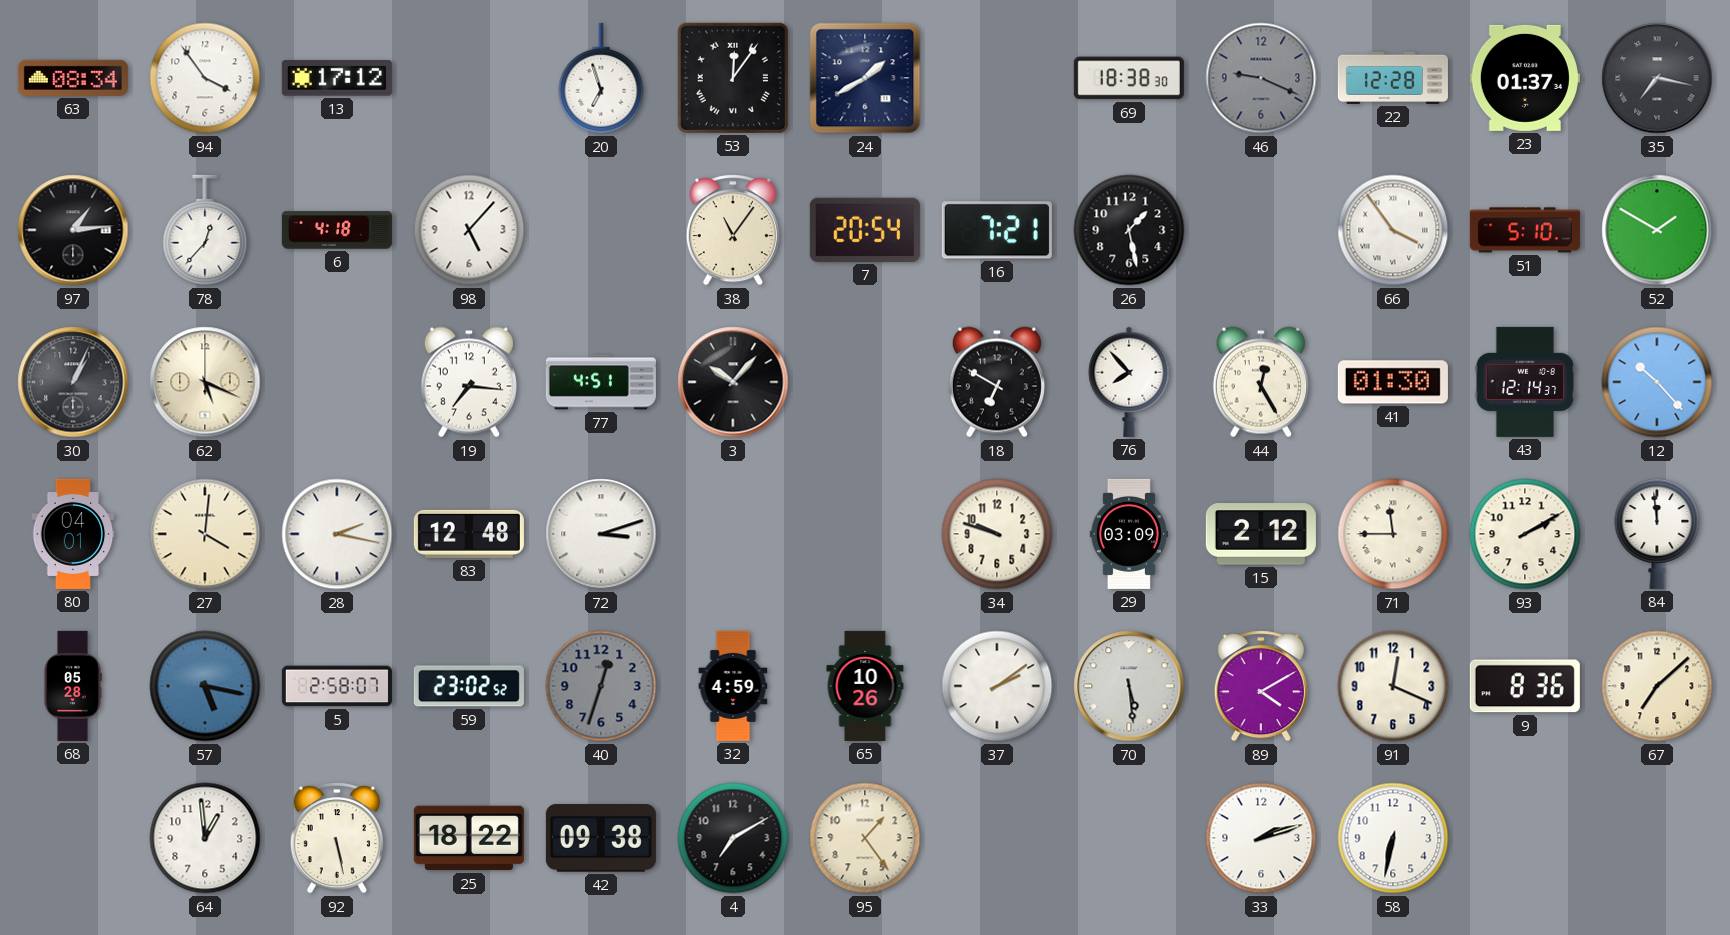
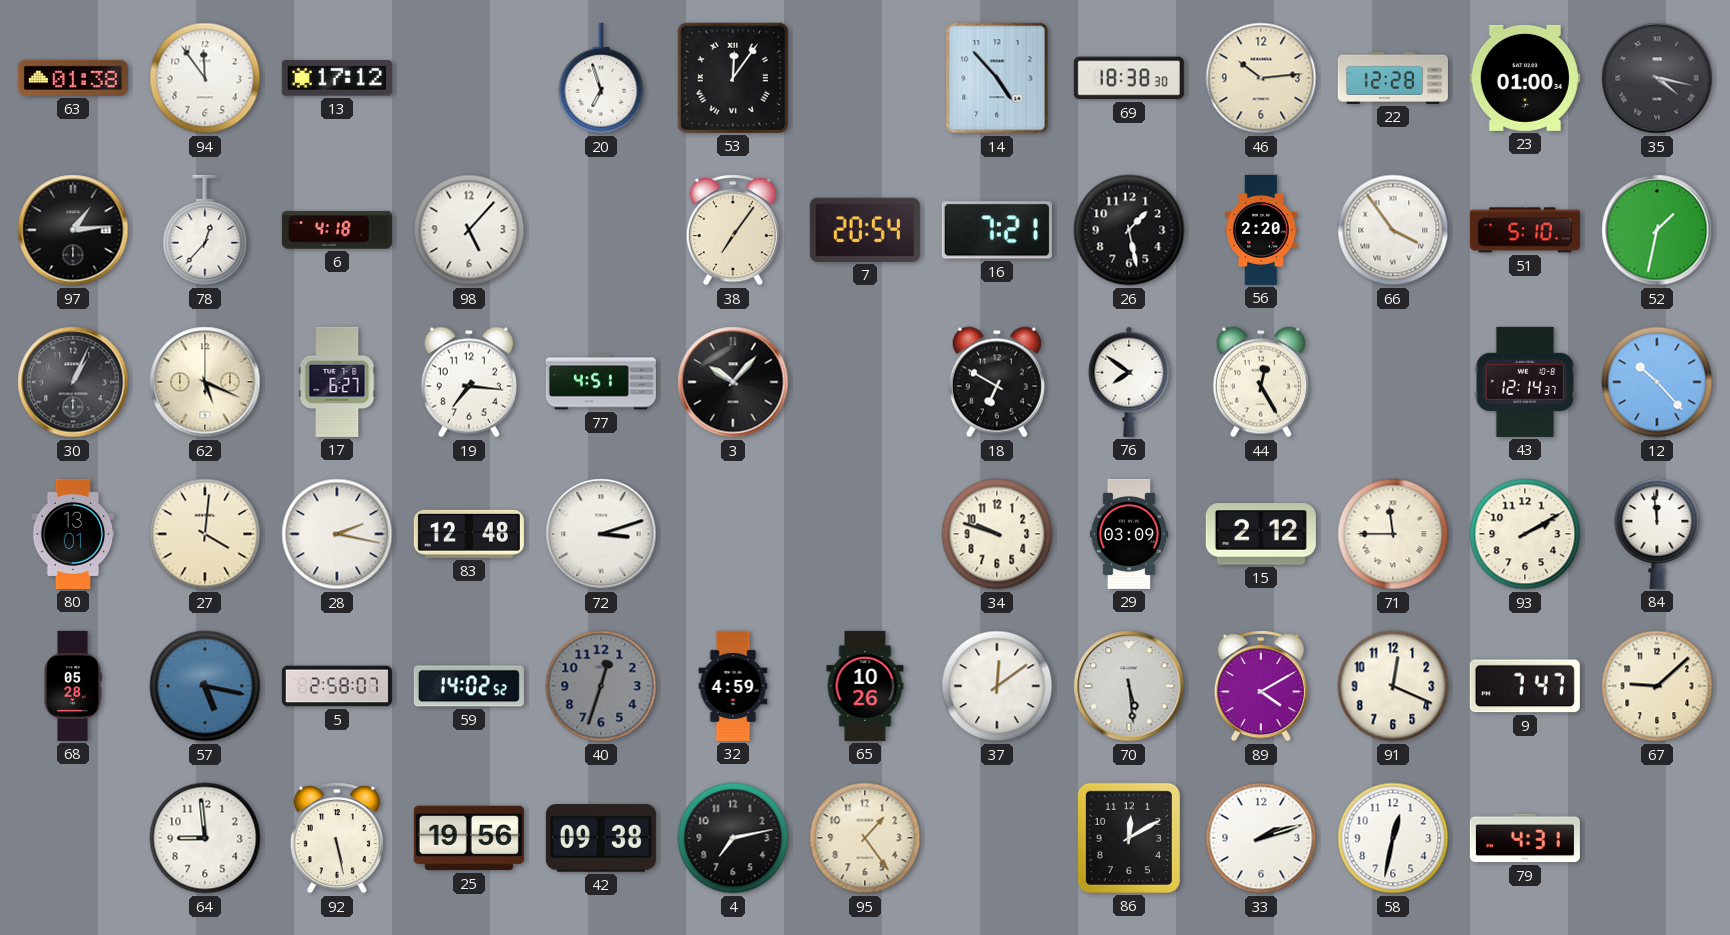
63: 08:34 -> 01:38
94: 3:54 -> 11:54
24: 1:40 -> none
14: none -> 4:53
46: 9:19 -> 10:14
46 dial: grey -> cream
23: 01:37 -> 01:00
35: 7:17 -> 4:17
38: 11:06 -> 7:06
56: none -> 2:20
52: 1:50 -> 1:32
17: none -> 6:27
76: 7:53 -> 7:51
41: 01:30 -> none
80: 04:01 -> 13:01
59: 23:02 -> 14:02
37: 2:09 -> 12:09
9: 8:36 -> 7:47
67: 7:08 -> 9:08
64: 12:59 -> 8:59
25: 18:22 -> 19:56
4: 7:10 -> 7:13
86: none -> 12:10
58: 6:32 -> 12:32
79: none -> 4:31
